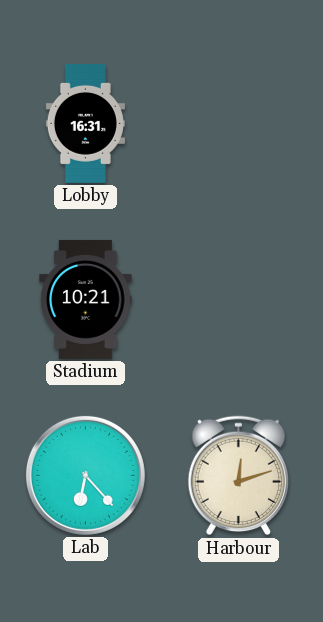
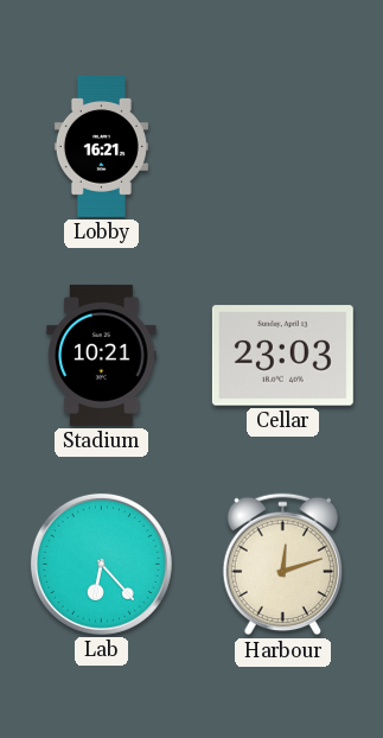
Lobby: 16:31 -> 16:21
Cellar: none -> 23:03
